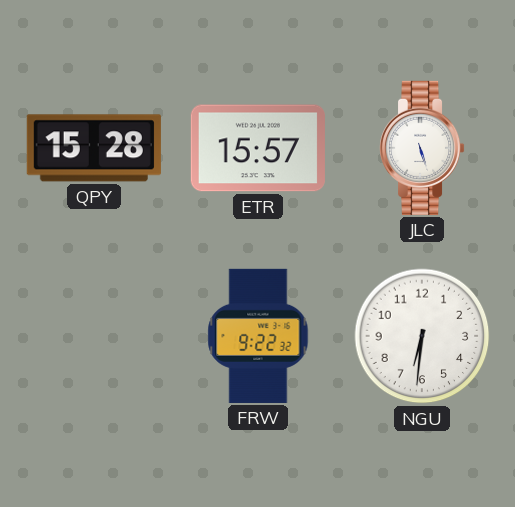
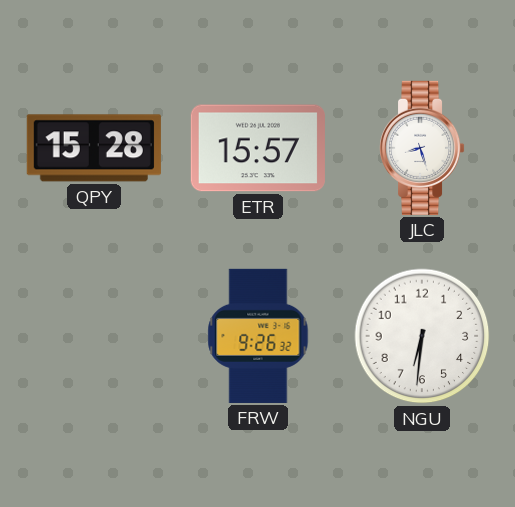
JLC: 5:27 -> 8:27
FRW: 9:22 -> 9:26
